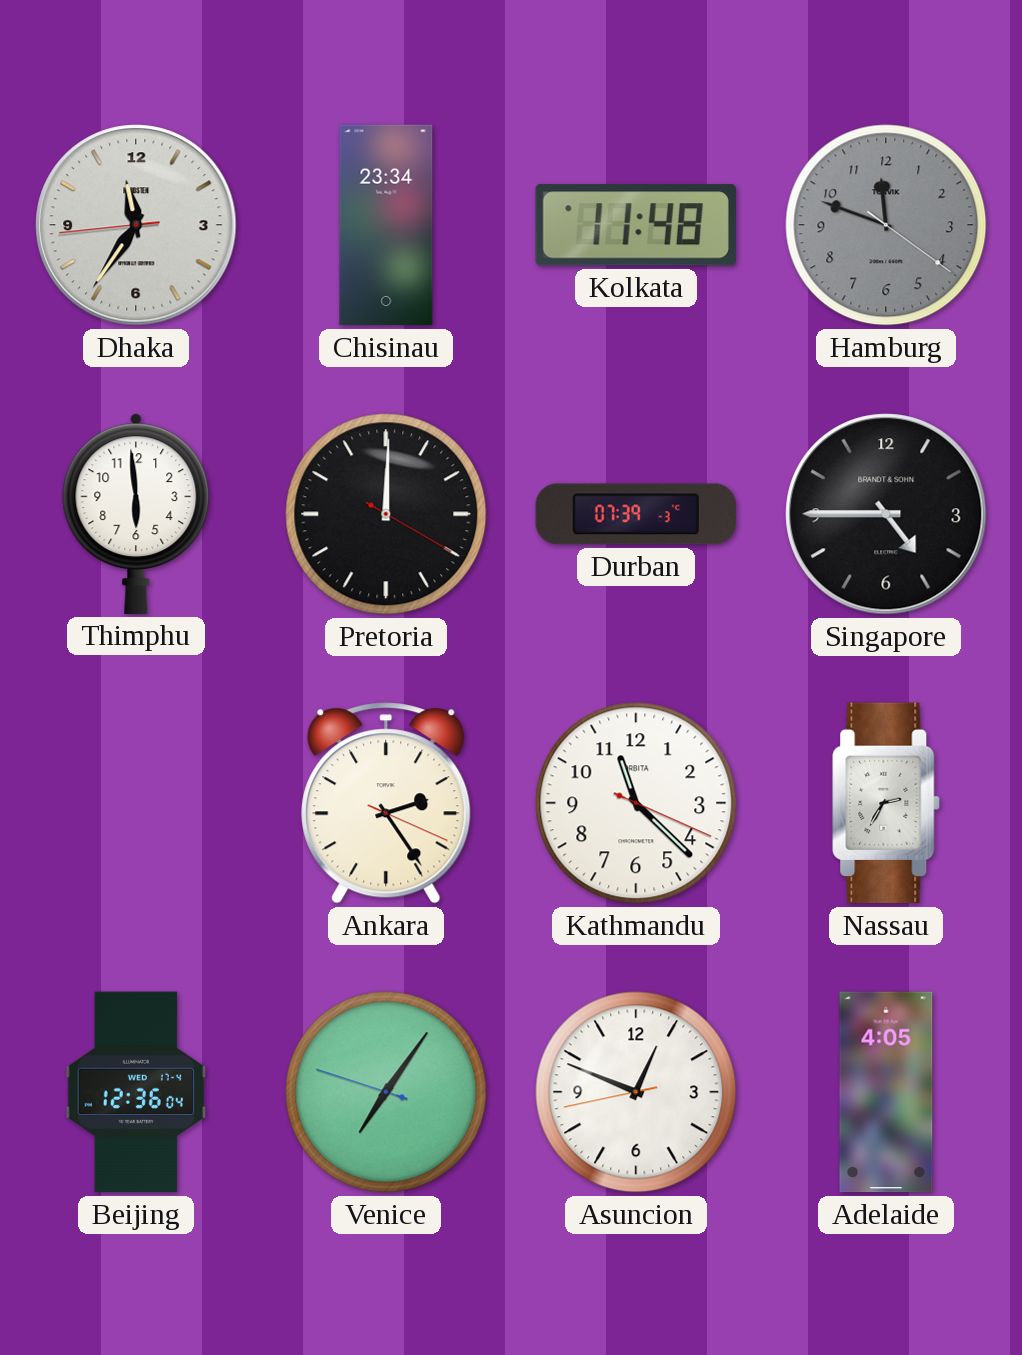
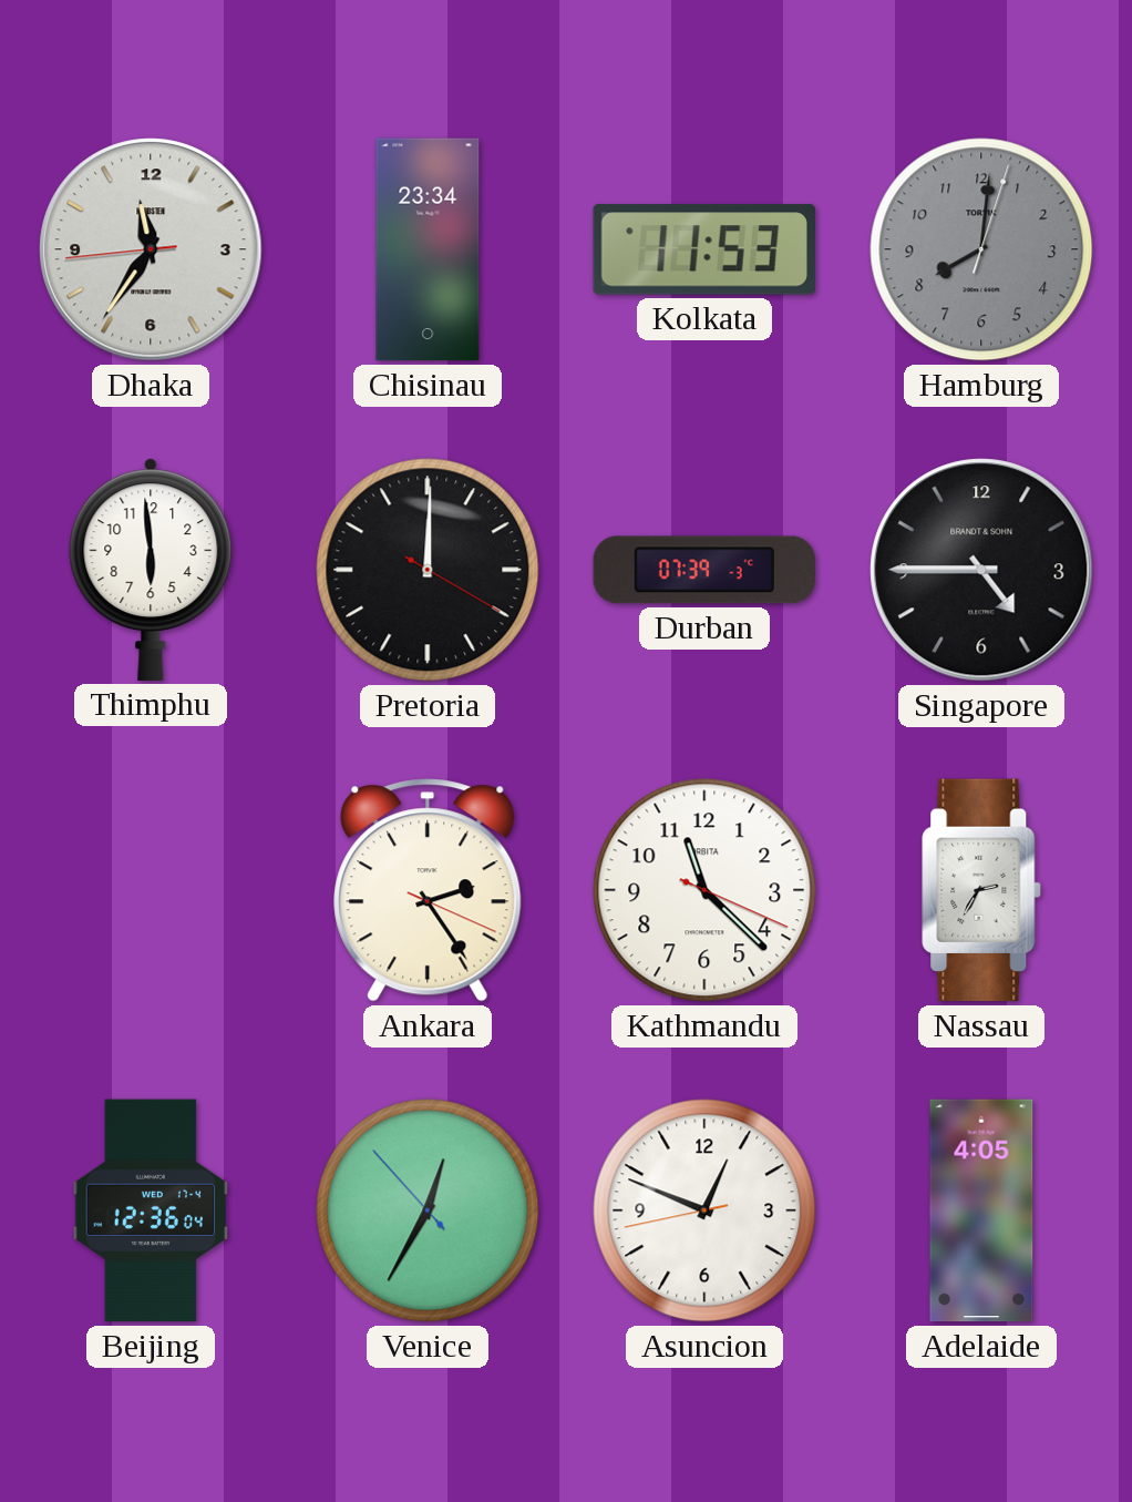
Kolkata: 11:48 -> 11:53
Hamburg: 11:48 -> 8:01
Venice: 7:05 -> 12:34
